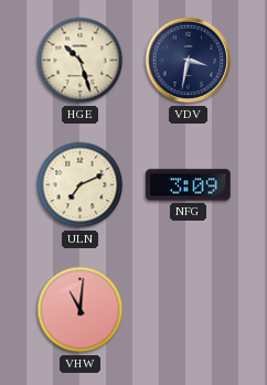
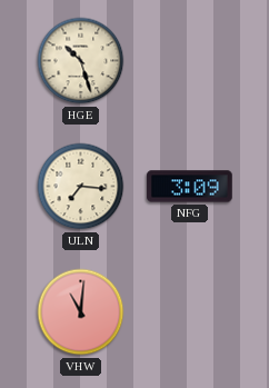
VDV: 3:32 -> none
ULN: 7:11 -> 7:16
